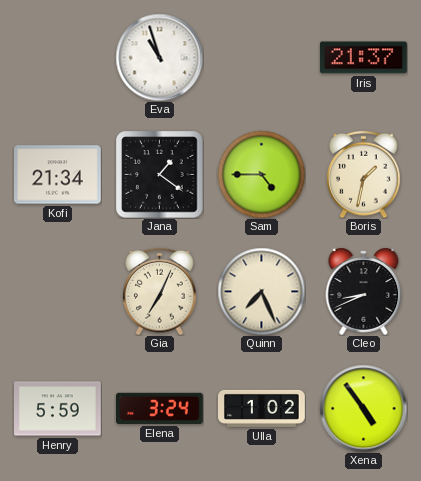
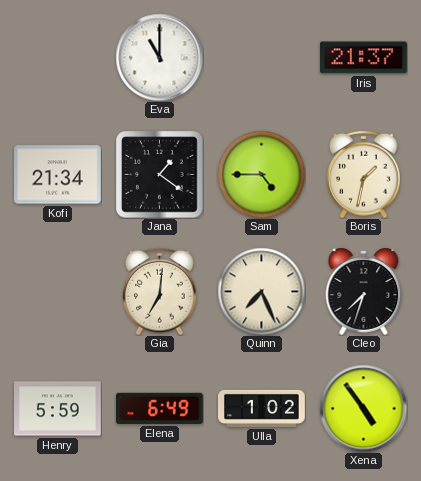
Eva: 10:57 -> 11:00
Gia: 7:04 -> 7:01
Cleo: 8:41 -> 7:33
Elena: 3:24 -> 6:49
